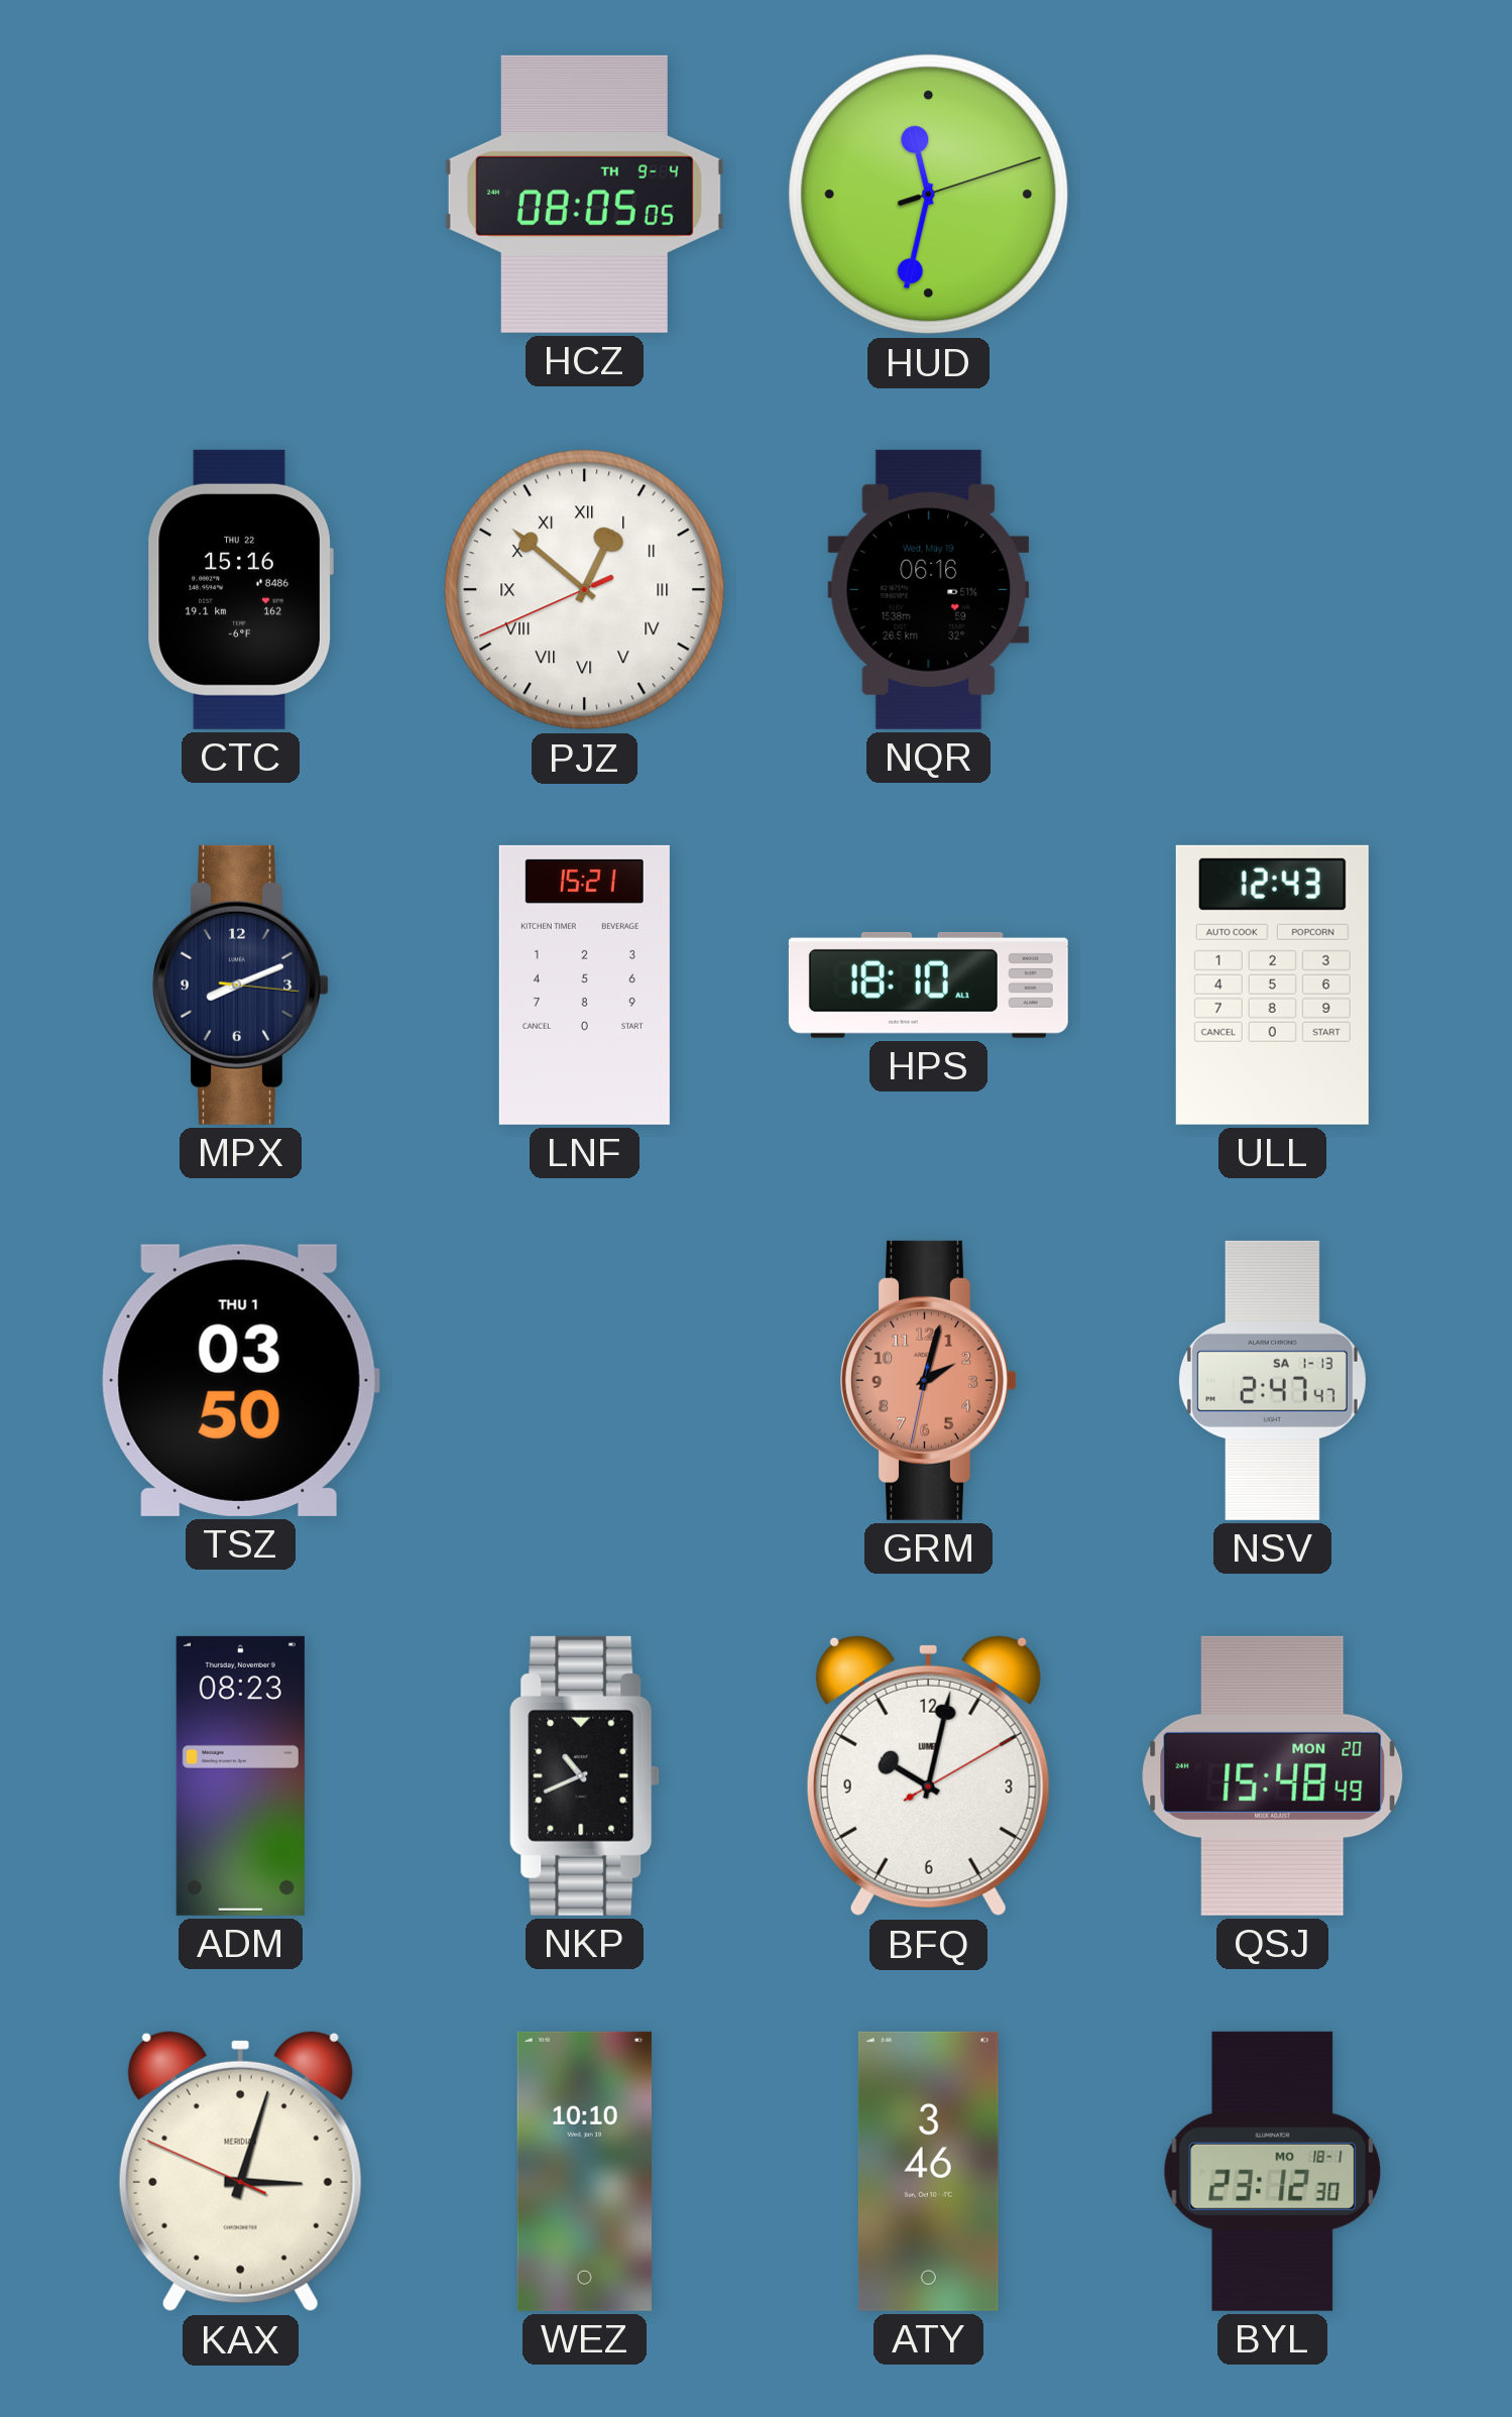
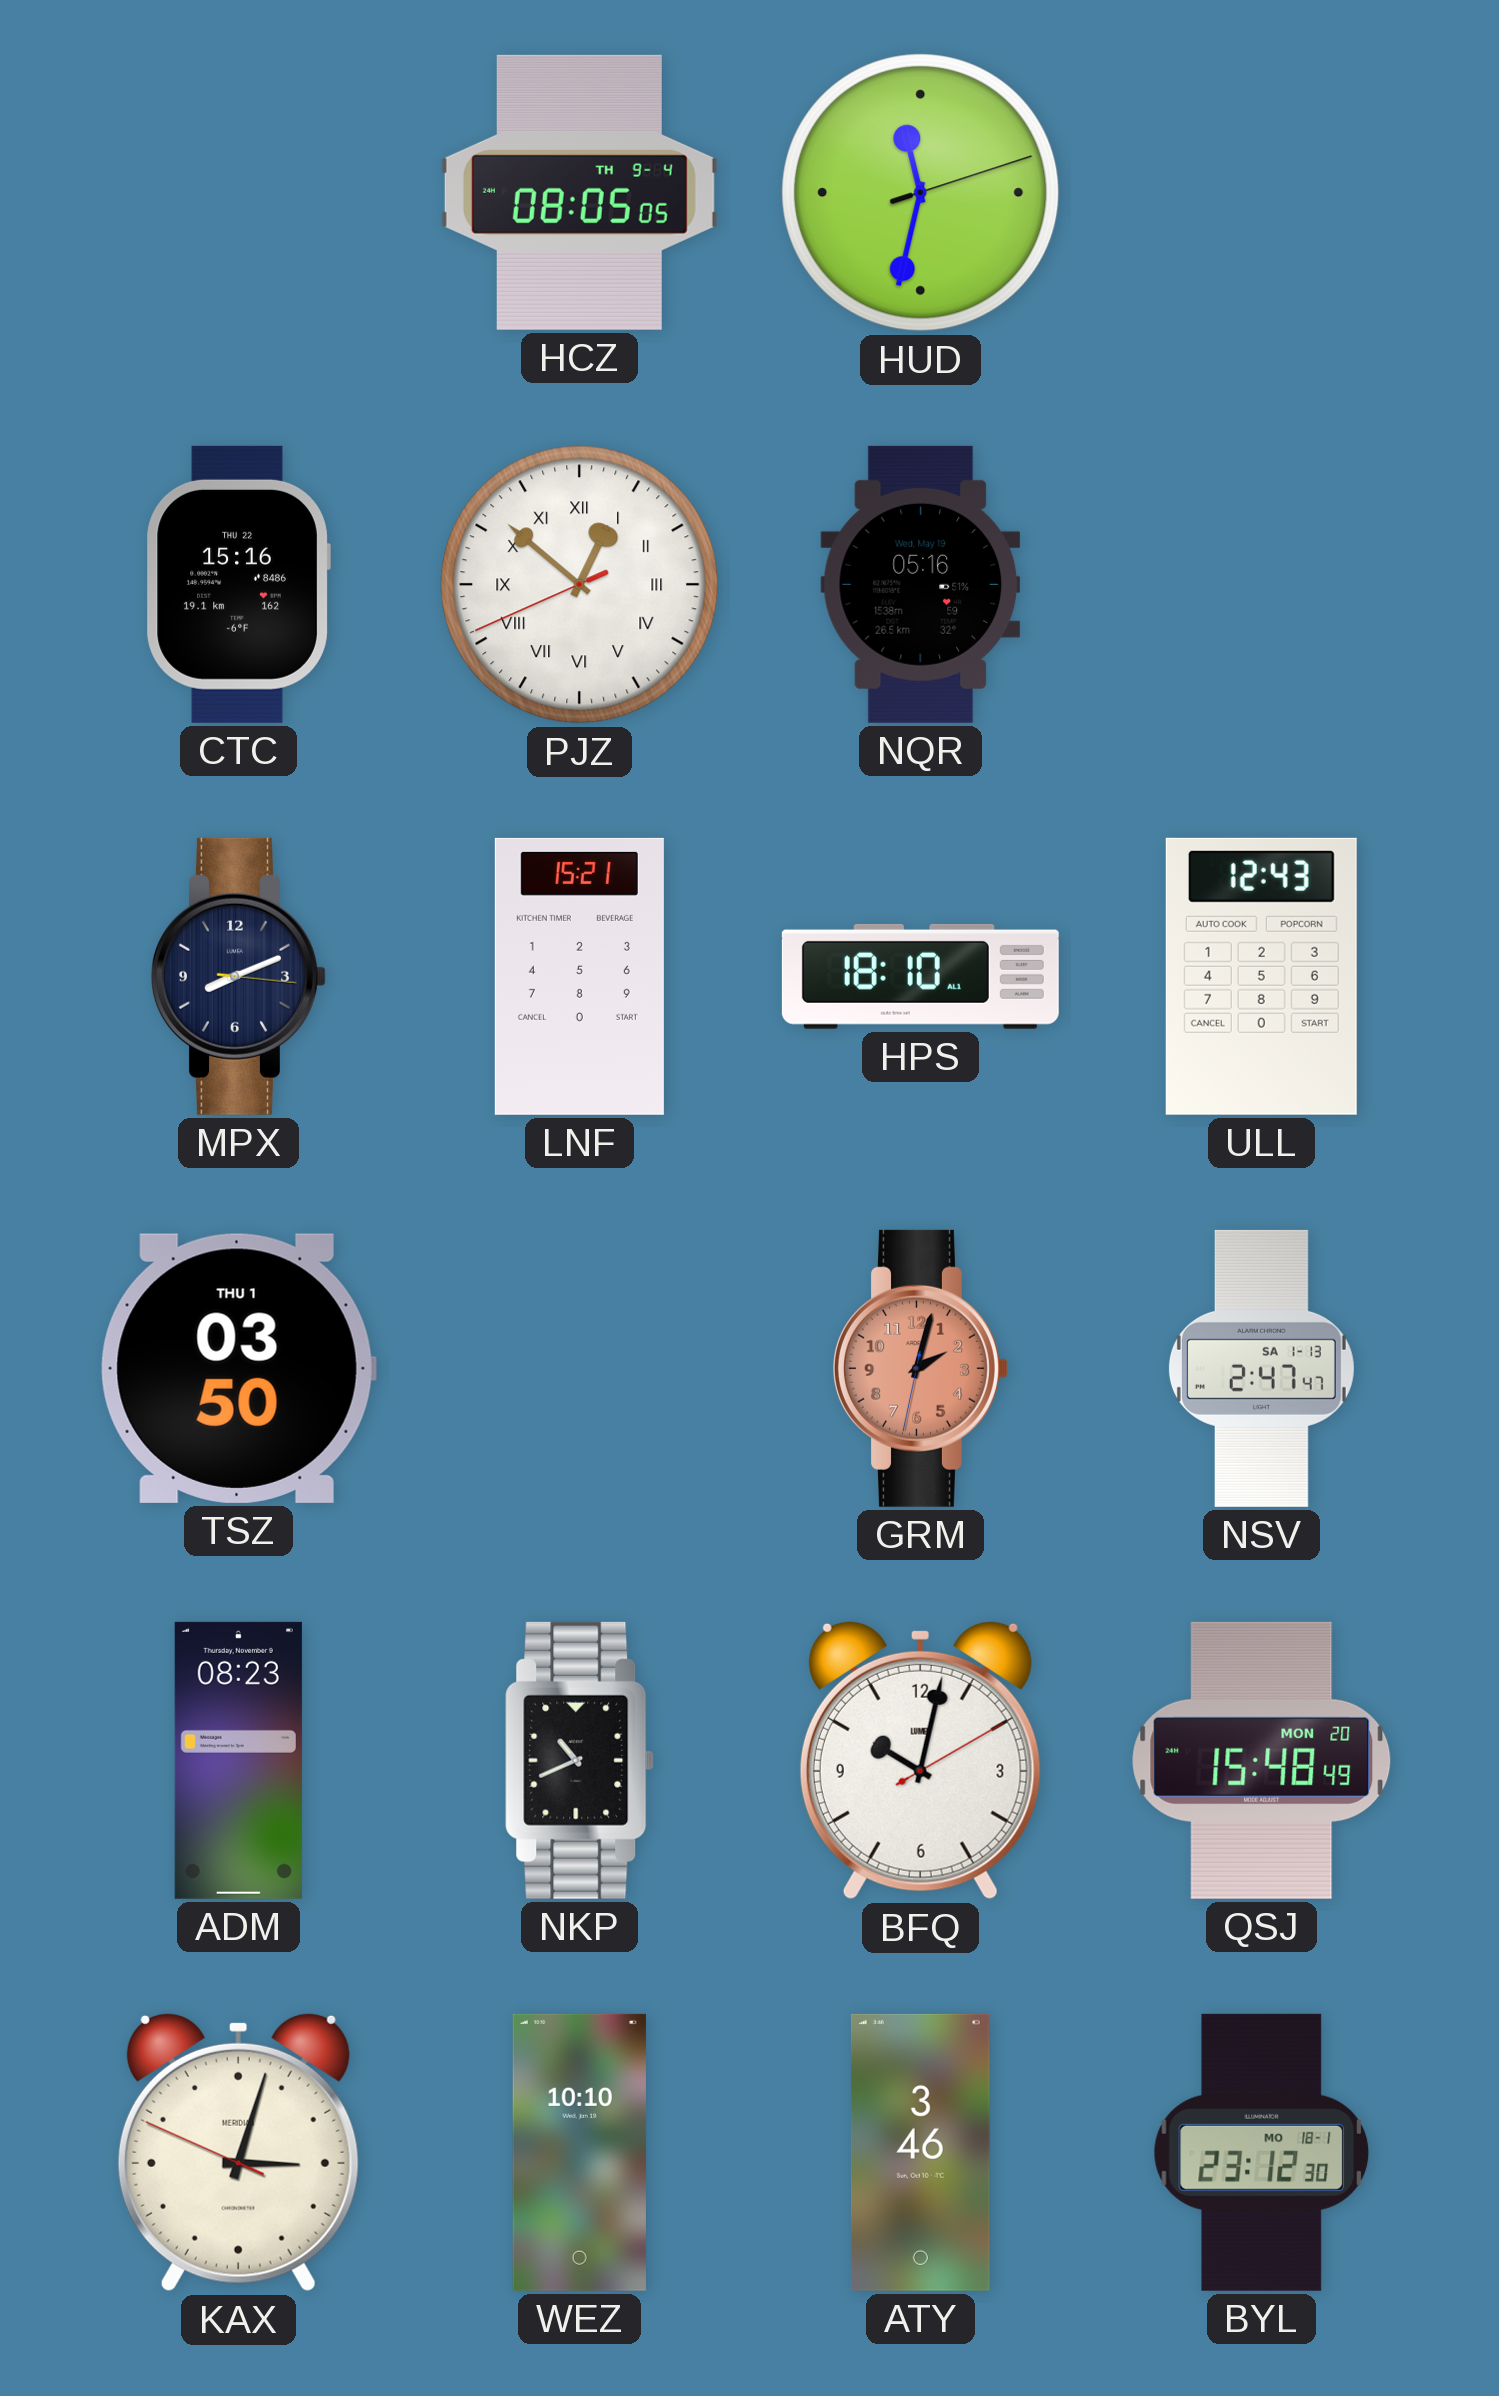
NQR: 06:16 -> 05:16
